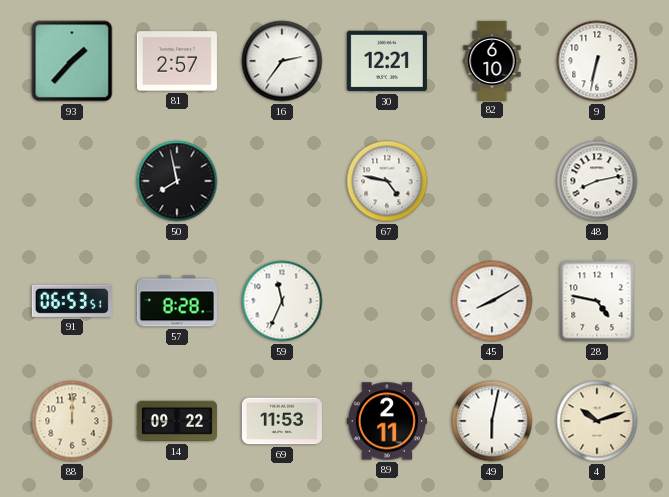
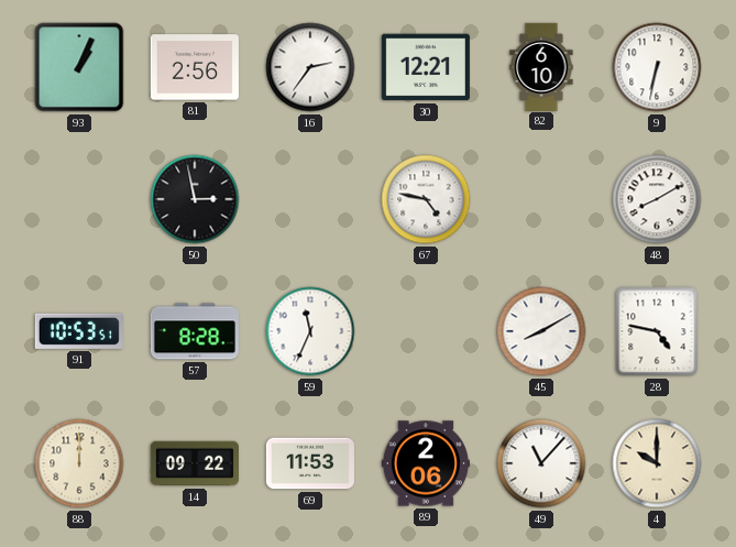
93: 1:37 -> 1:04
81: 2:57 -> 2:56
50: 7:58 -> 2:58
48: 8:13 -> 8:10
91: 06:53 -> 10:53
89: 2:11 -> 2:06
49: 6:02 -> 11:07
4: 10:12 -> 10:00
